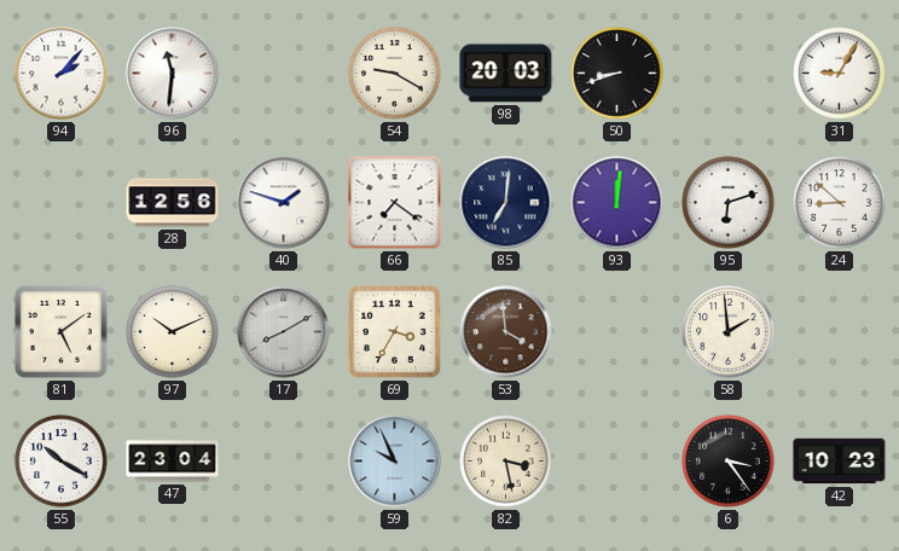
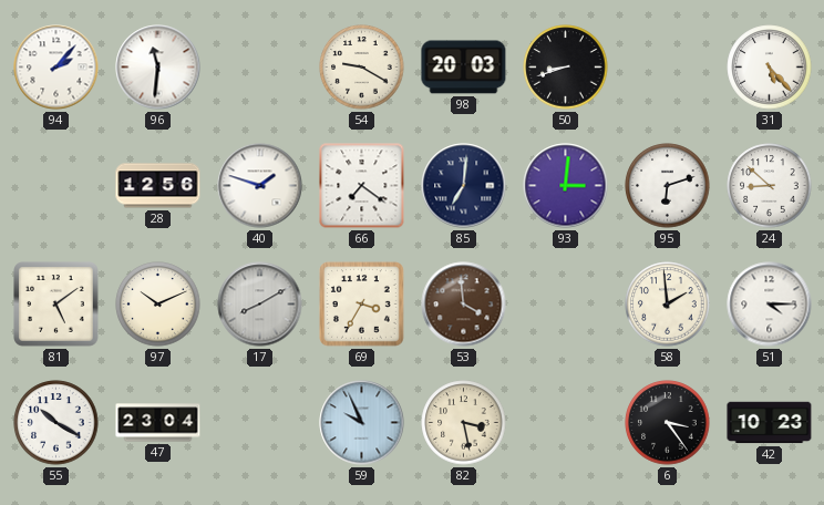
31: 9:05 -> 5:23
93: 12:01 -> 3:01
51: none -> 4:15
